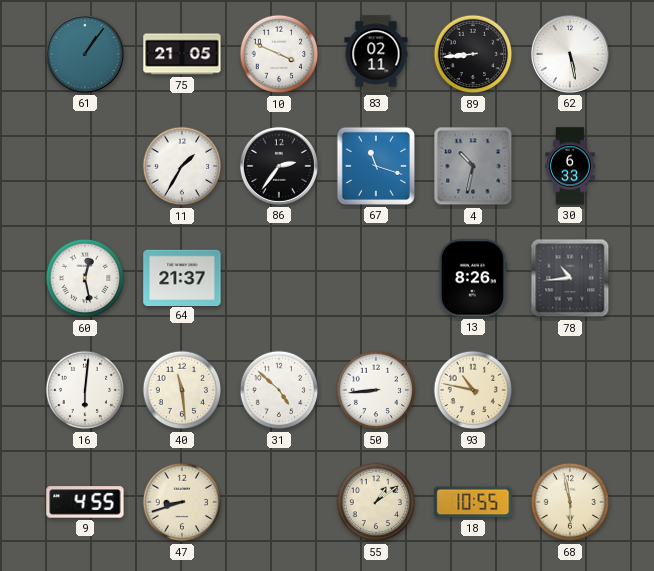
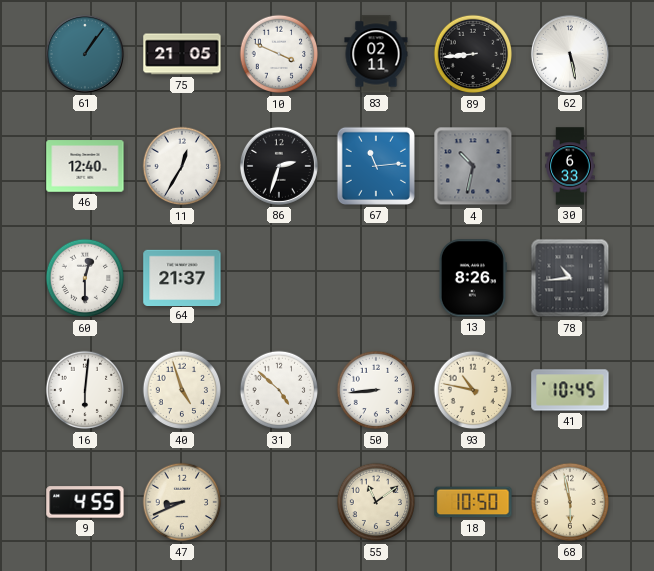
46: none -> 12:40
11: 1:35 -> 12:35
86: 2:36 -> 2:33
67: 11:18 -> 11:14
60: 12:28 -> 12:30
40: 11:29 -> 4:57
41: none -> 10:45
47: 8:42 -> 8:41
55: 1:09 -> 11:09
18: 10:55 -> 10:50
